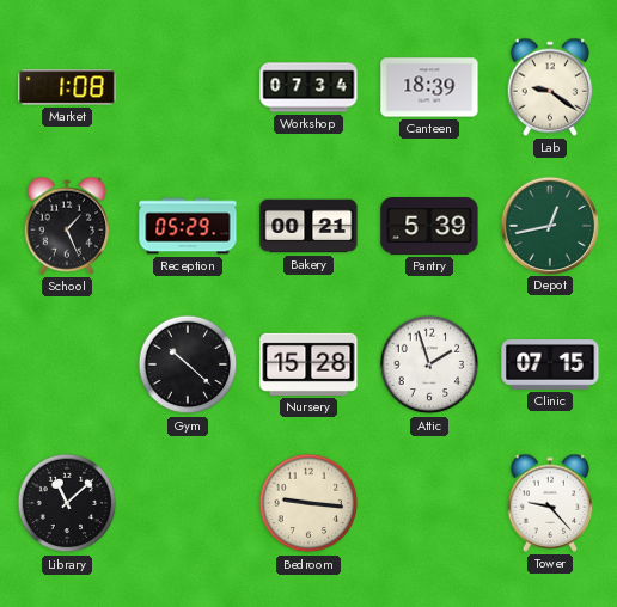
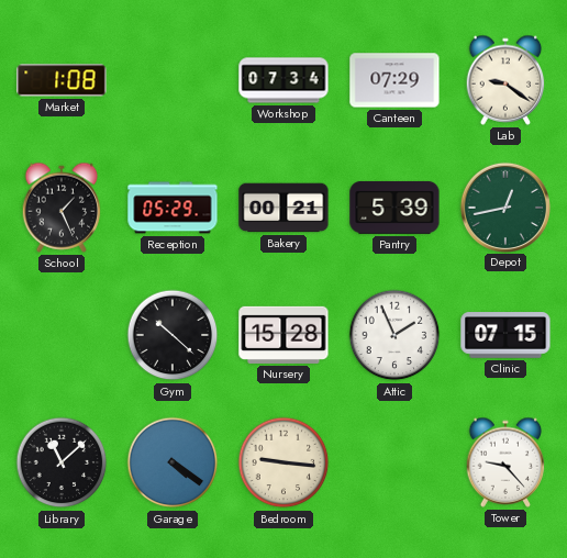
Canteen: 18:39 -> 07:29
Attic: 1:57 -> 1:56
Garage: none -> 4:21
